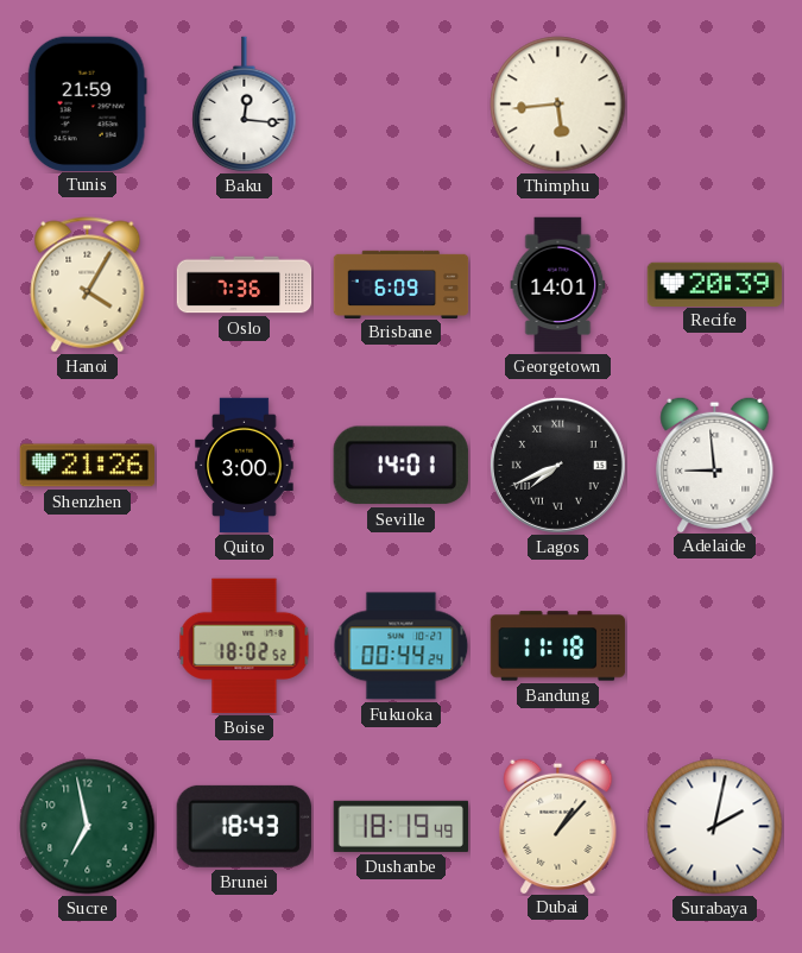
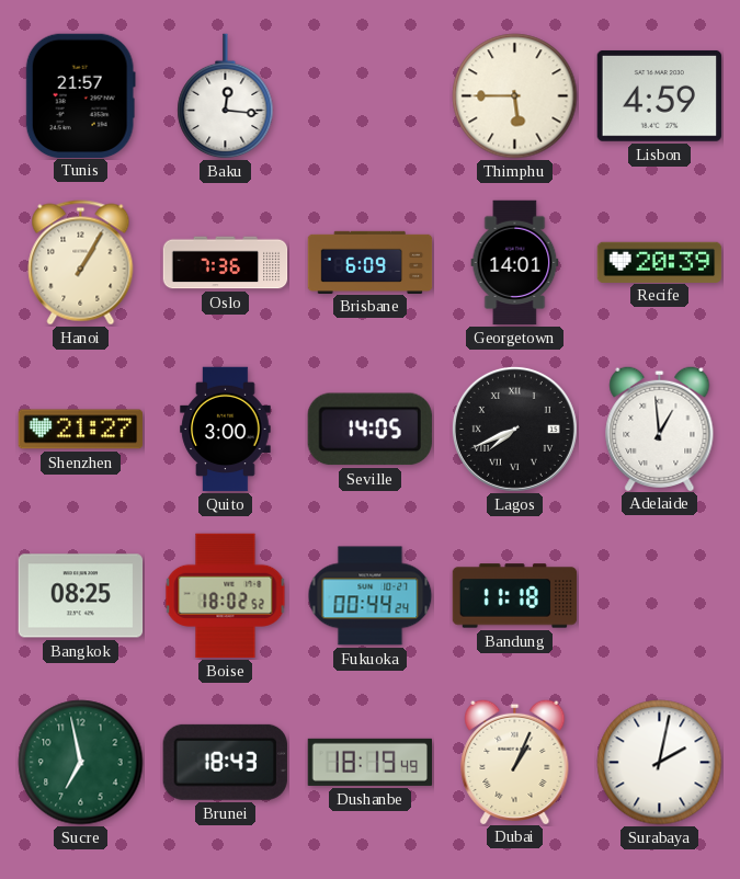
Tunis: 21:59 -> 21:57
Thimphu: 5:44 -> 5:45
Lisbon: none -> 4:59
Hanoi: 4:05 -> 1:05
Shenzhen: 21:26 -> 21:27
Seville: 14:01 -> 14:05
Adelaide: 8:59 -> 12:59
Bangkok: none -> 08:25
Dubai: 1:07 -> 1:04
